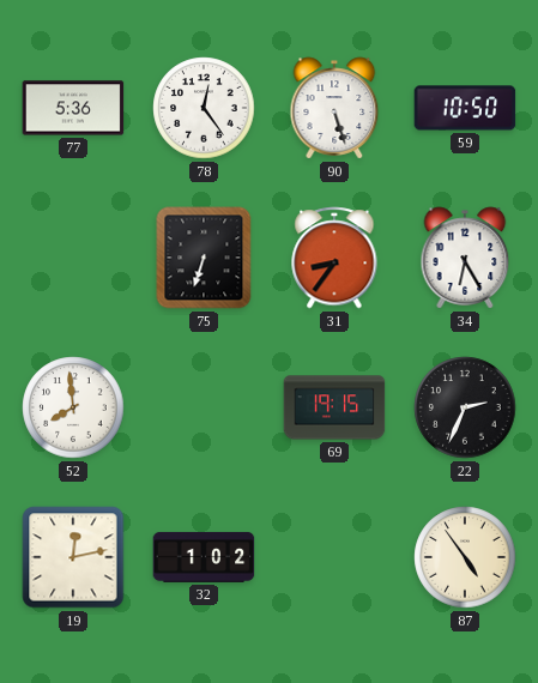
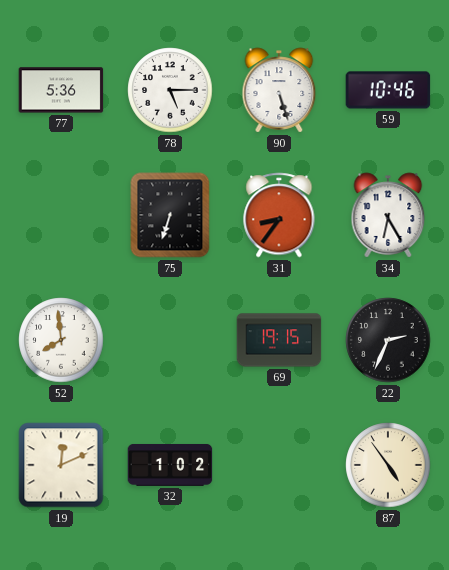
78: 12:24 -> 5:15
59: 10:50 -> 10:46
19: 12:13 -> 12:11
